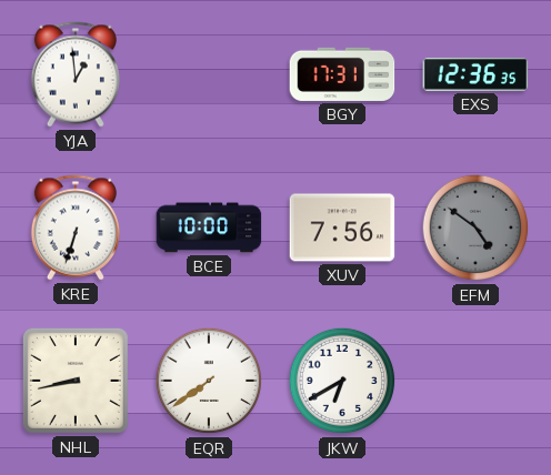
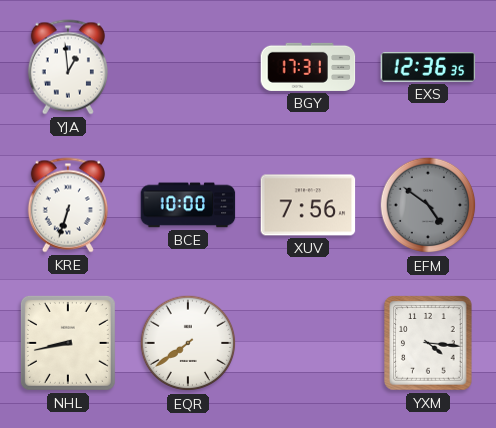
JKW: 6:40 -> none
YXM: none -> 4:16
